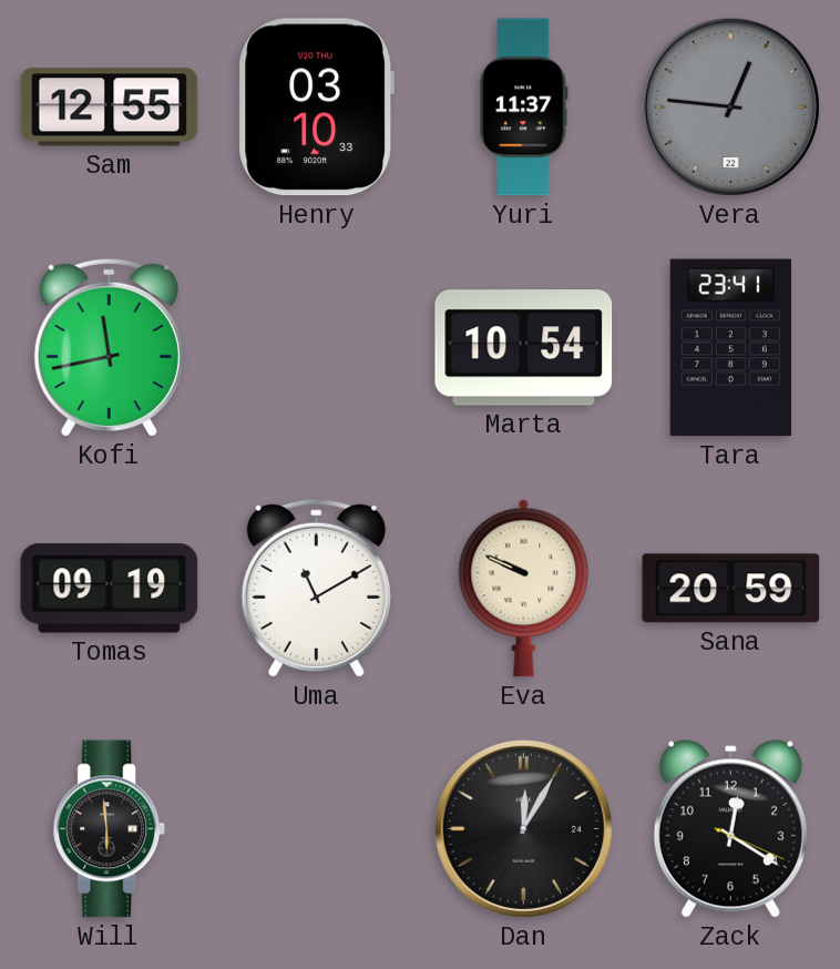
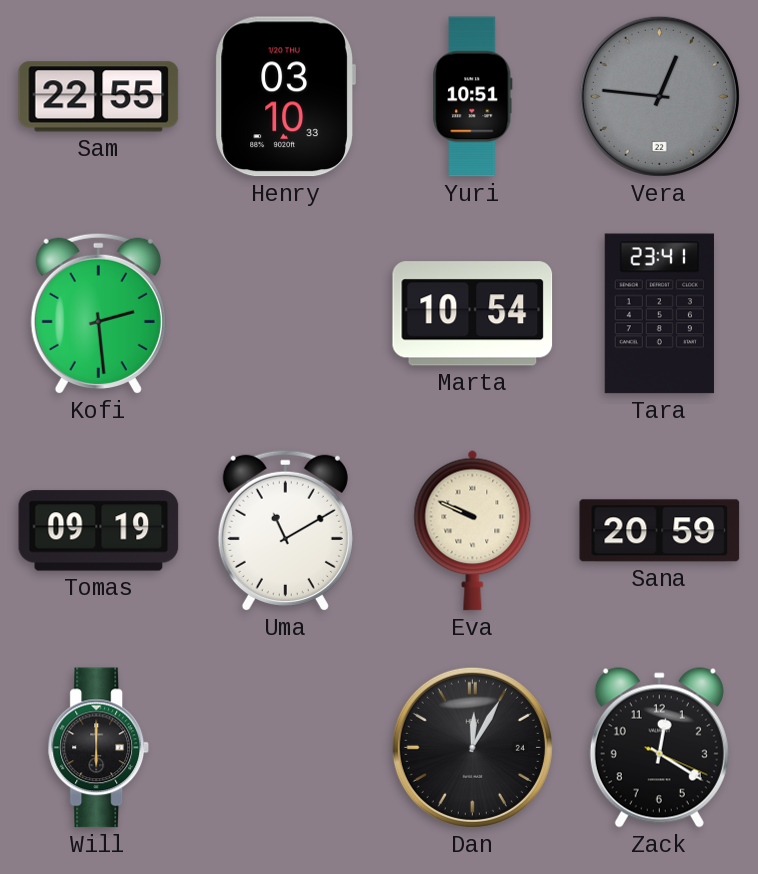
Sam: 12:55 -> 22:55
Yuri: 11:37 -> 10:51
Kofi: 11:43 -> 2:29
Will: 5:59 -> 6:00
